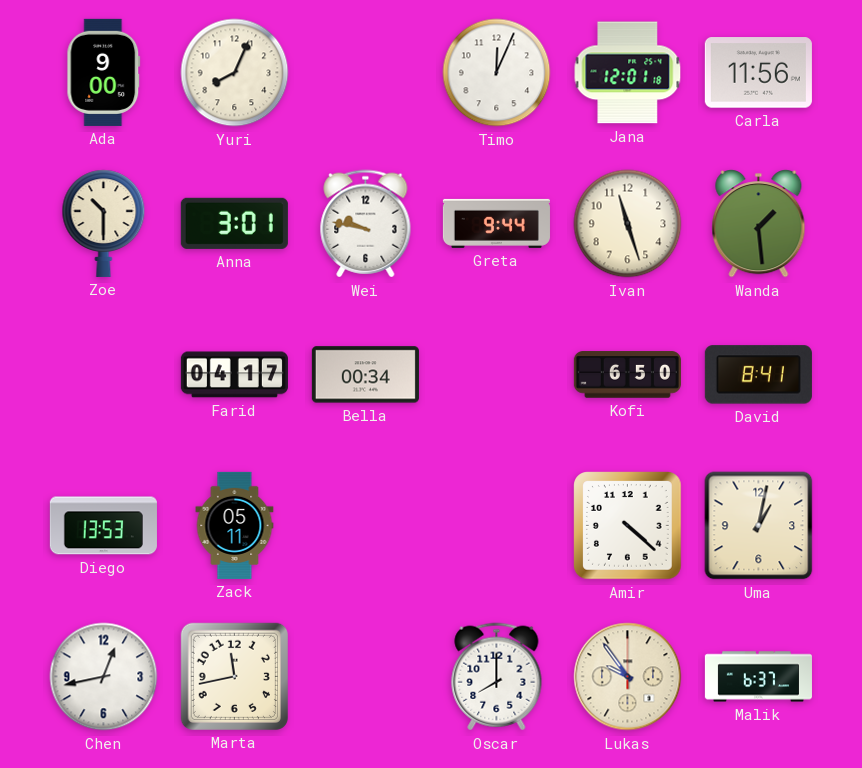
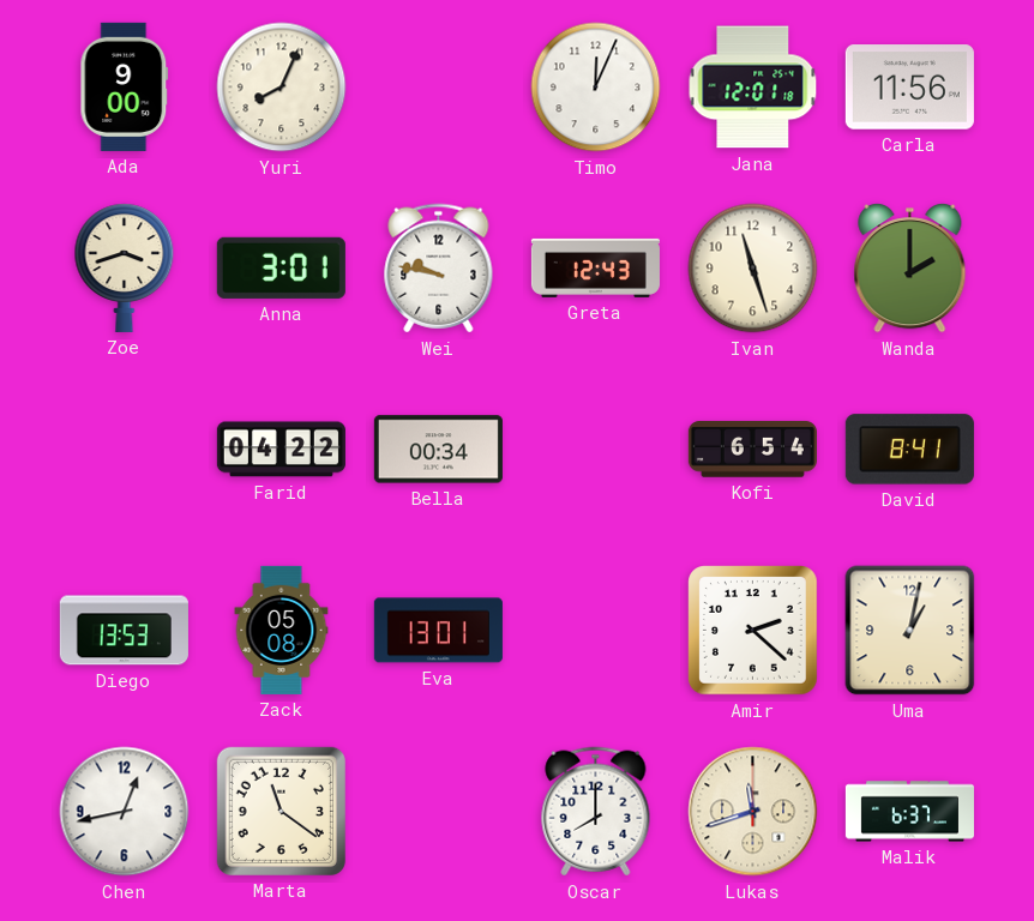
Zoe: 10:30 -> 3:42
Greta: 9:44 -> 12:43
Wanda: 1:29 -> 2:00
Farid: 04:17 -> 04:22
Kofi: 6:50 -> 6:54
Zack: 05:11 -> 05:08
Eva: none -> 13:01
Amir: 4:22 -> 2:22
Marta: 11:43 -> 11:21
Lukas: 9:54 -> 11:42
